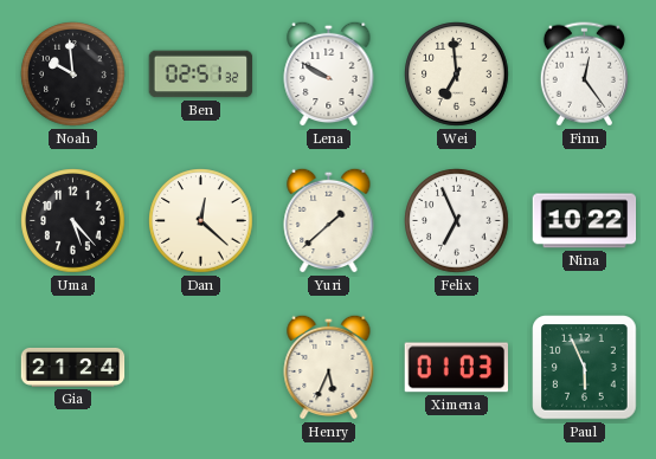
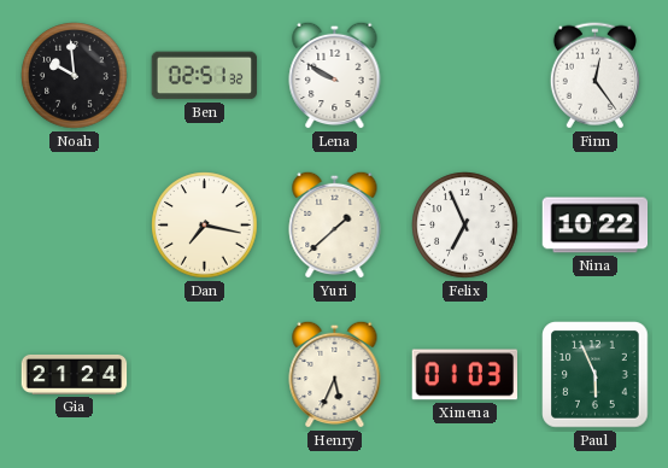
Wei: 6:59 -> none
Uma: 5:23 -> none
Dan: 12:22 -> 7:17
